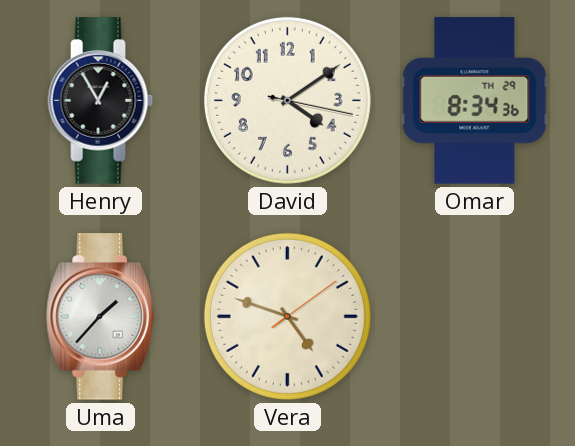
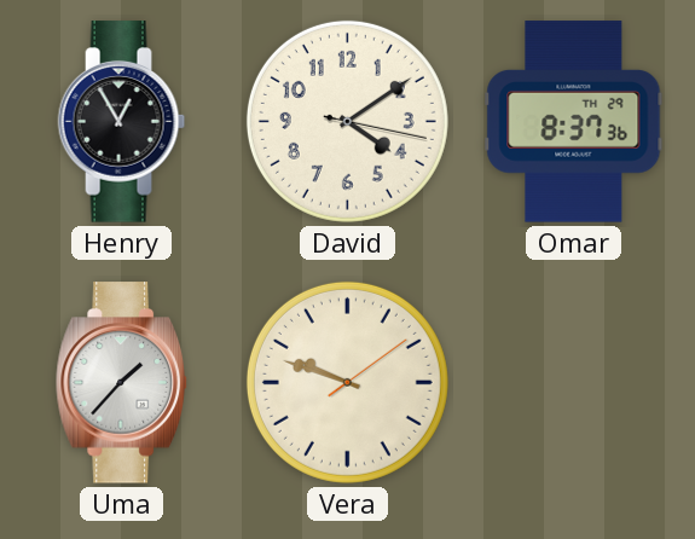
Omar: 8:34 -> 8:37
Vera: 4:48 -> 9:48
